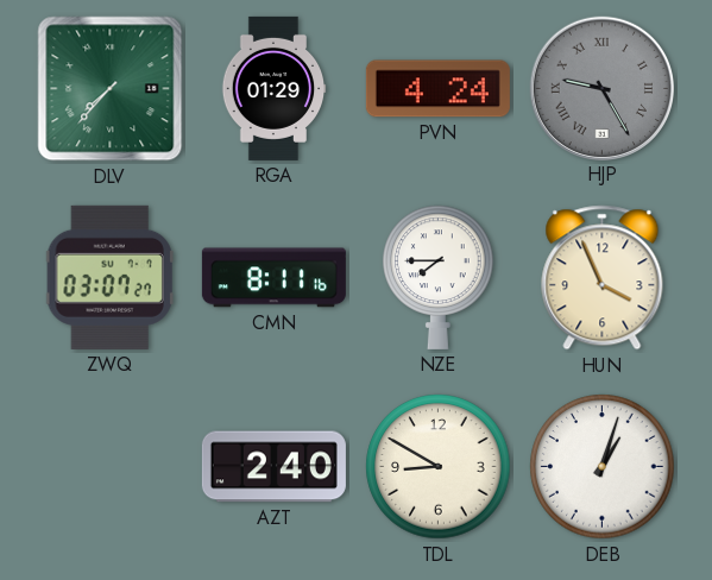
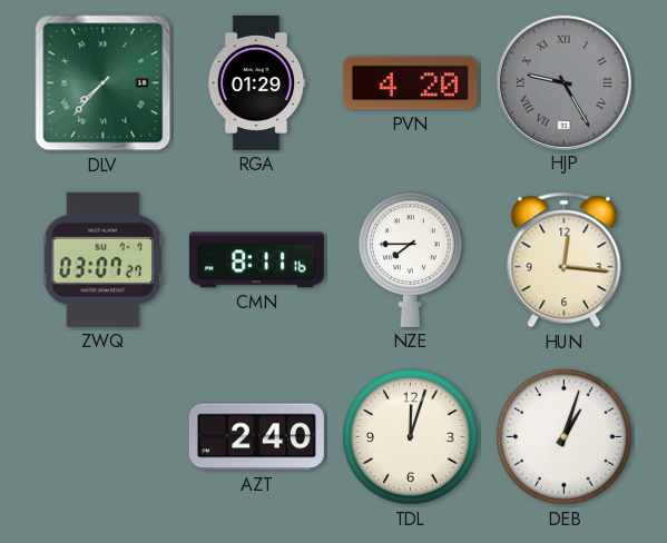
PVN: 4:24 -> 4:20
HUN: 3:56 -> 12:16
TDL: 8:50 -> 12:03
